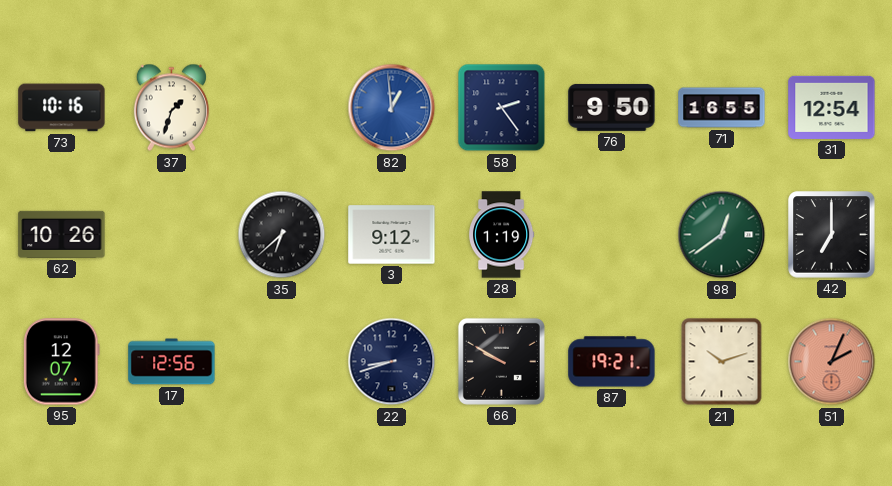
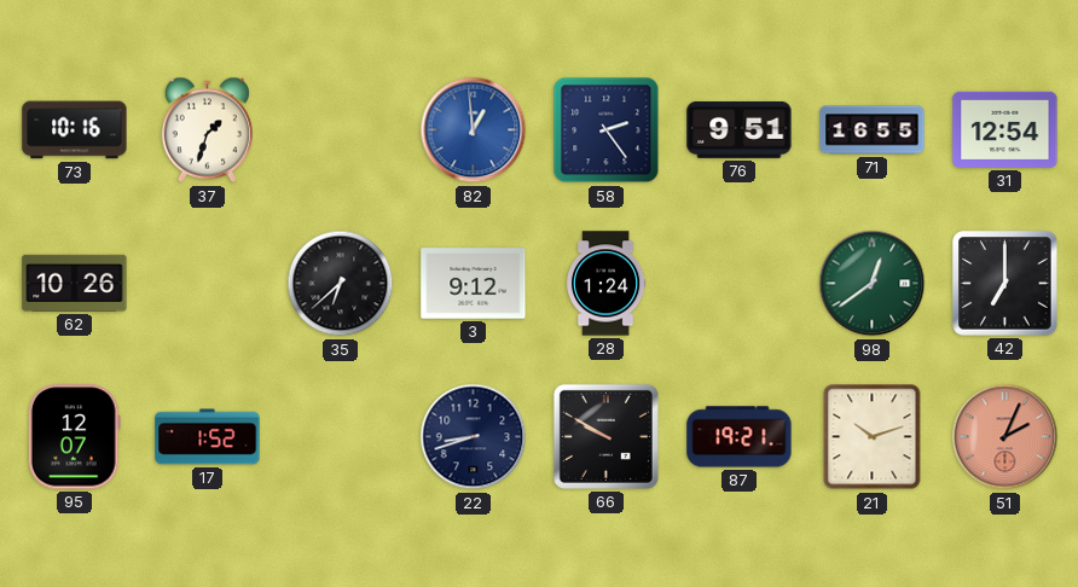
76: 9:50 -> 9:51
28: 1:19 -> 1:24
17: 12:56 -> 1:52
